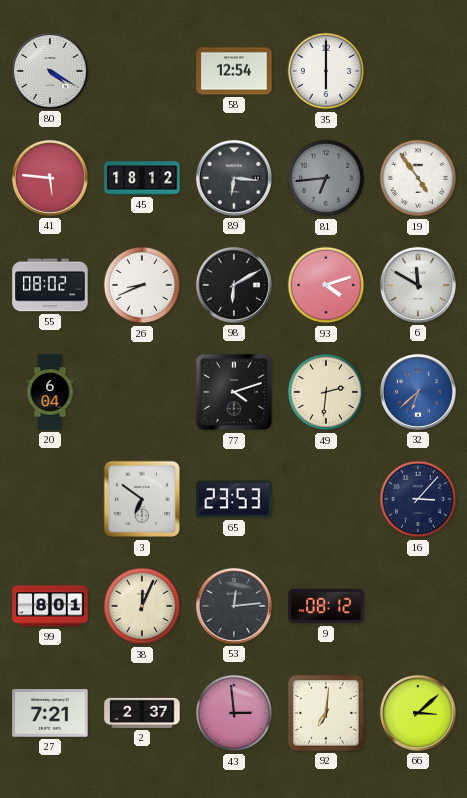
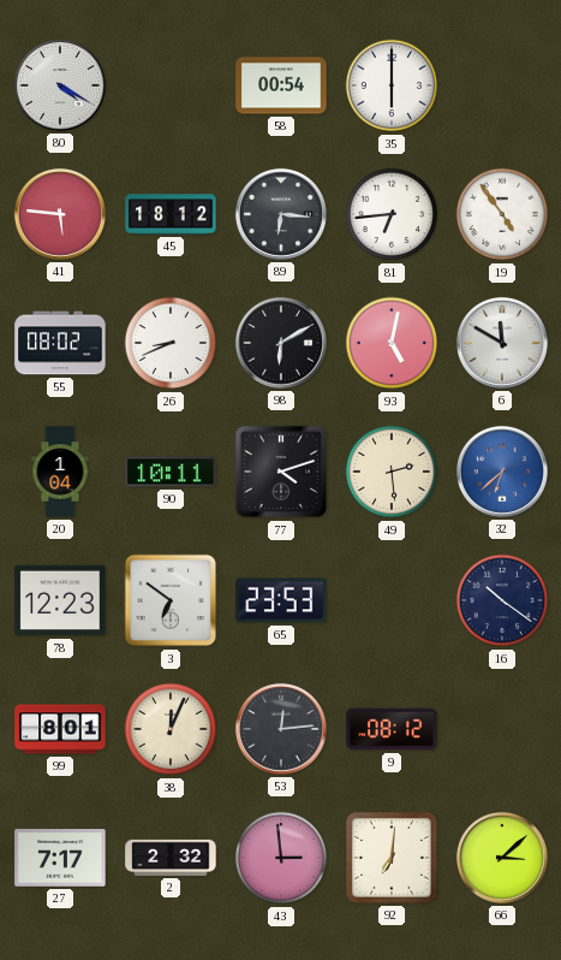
58: 12:54 -> 00:54
81 dial: grey -> white
93: 4:12 -> 5:02
20: 6:04 -> 1:04
90: none -> 10:11
49: 2:31 -> 2:29
78: none -> 12:23
16: 3:07 -> 10:21
27: 7:21 -> 7:17
2: 2:37 -> 2:32
